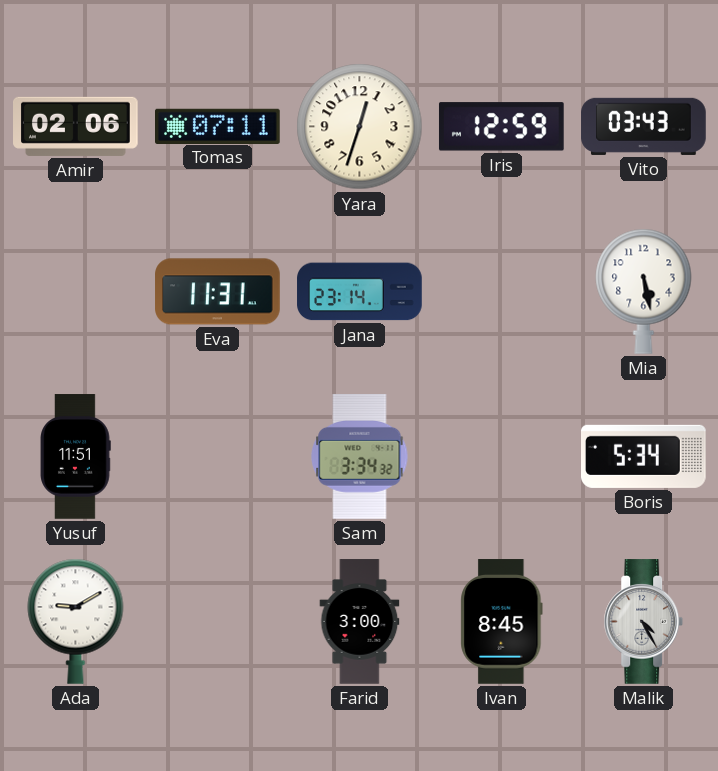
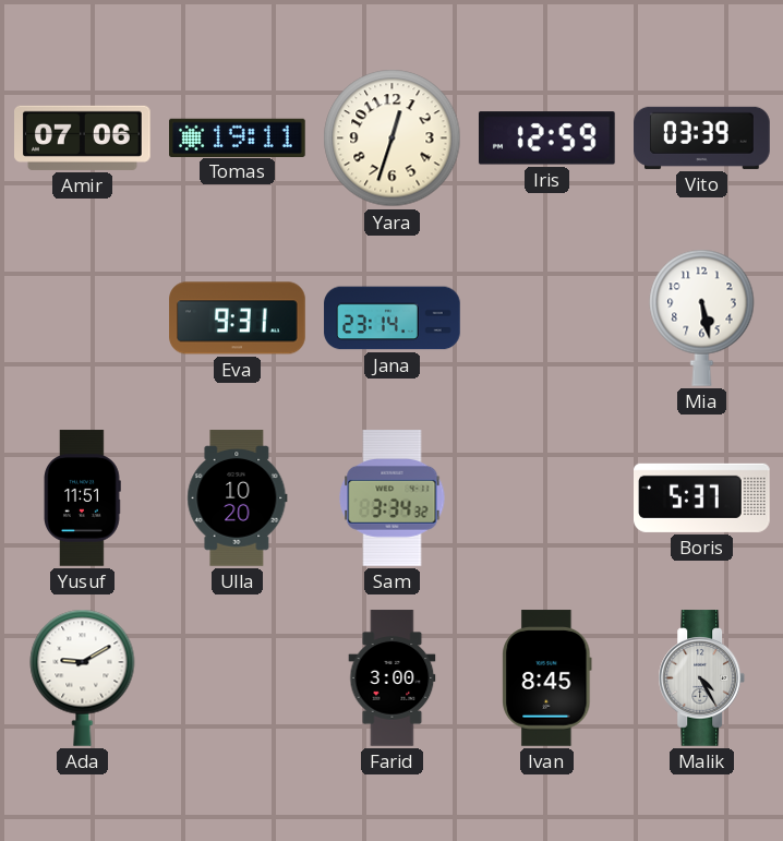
Amir: 02:06 -> 07:06
Tomas: 07:11 -> 19:11
Vito: 03:43 -> 03:39
Eva: 11:31 -> 9:31
Ulla: none -> 10:20
Boris: 5:34 -> 5:37
